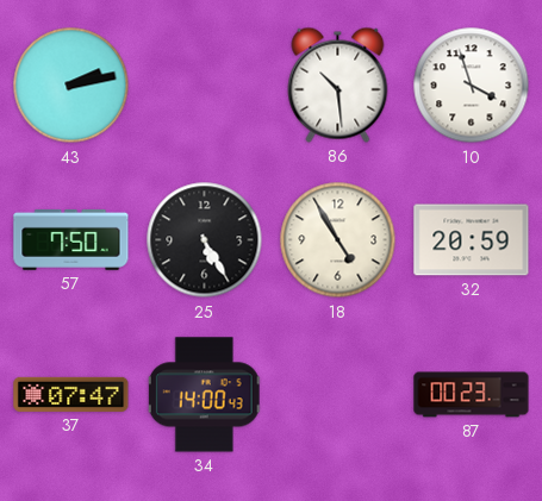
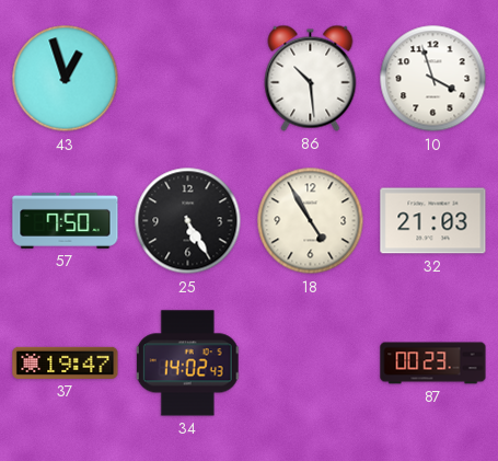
43: 2:13 -> 12:57
32: 20:59 -> 21:03
37: 07:47 -> 19:47
34: 14:00 -> 14:02
